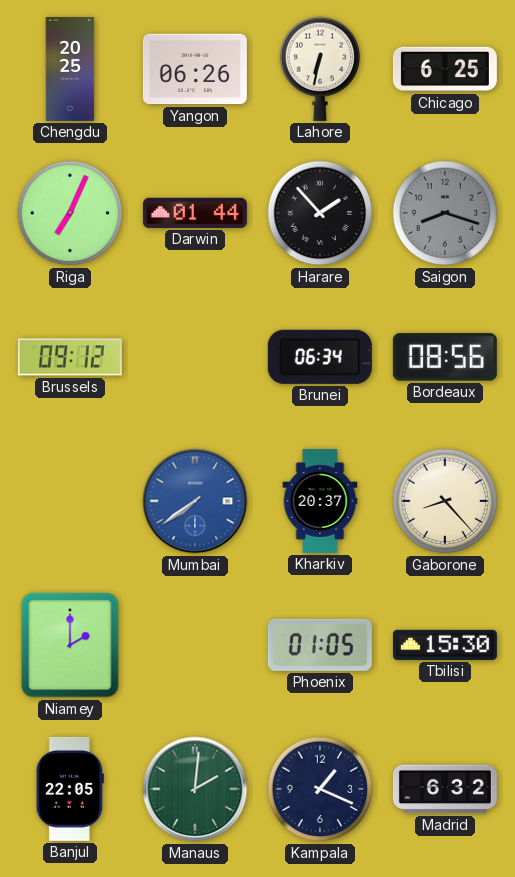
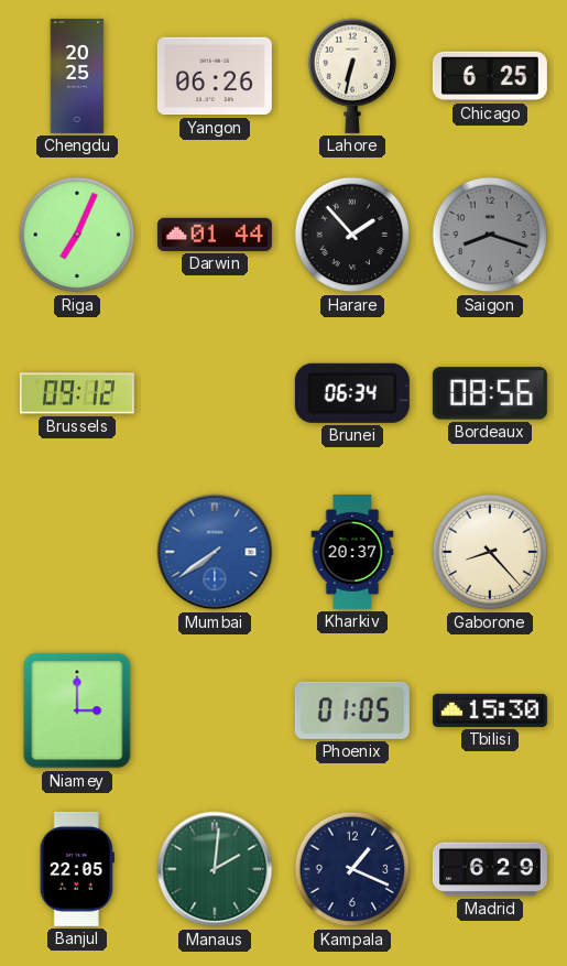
Niamey: 2:00 -> 3:00
Madrid: 6:32 -> 6:29
